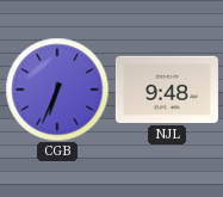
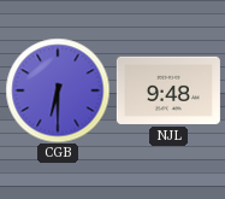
CGB: 6:34 -> 6:30
